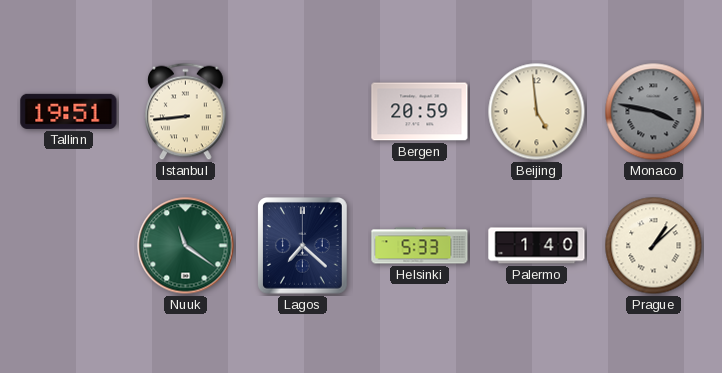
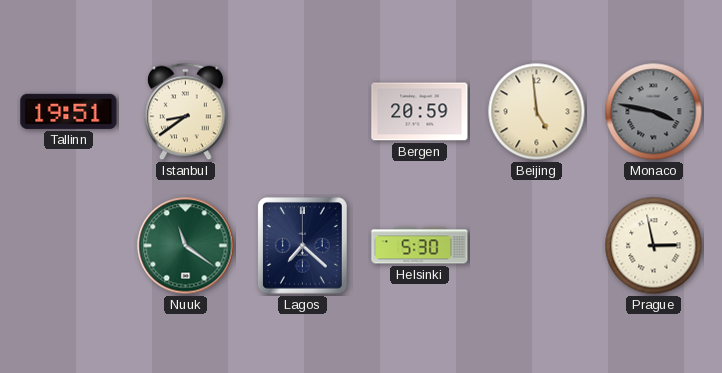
Istanbul: 8:44 -> 8:39
Helsinki: 5:33 -> 5:30
Palermo: 1:40 -> none
Prague: 1:08 -> 2:58
